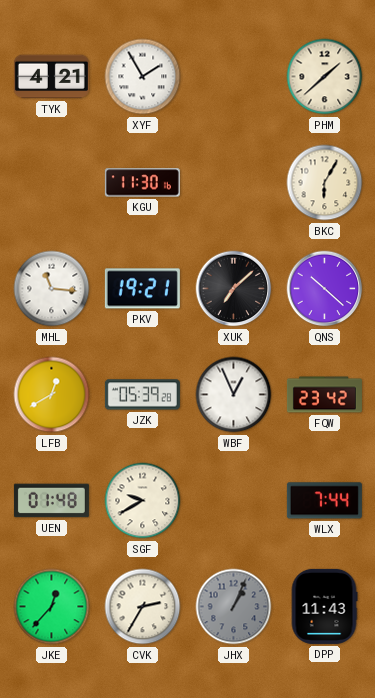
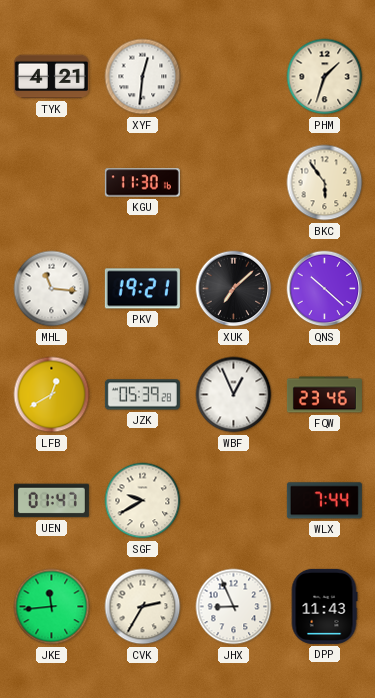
XYF: 1:55 -> 12:31
PHM: 1:38 -> 1:33
BKC: 6:05 -> 5:54
FQW: 23:42 -> 23:46
UEN: 01:48 -> 01:47
JKE: 12:37 -> 11:44
JHX: 1:04 -> 8:56
JHX dial: grey -> white
